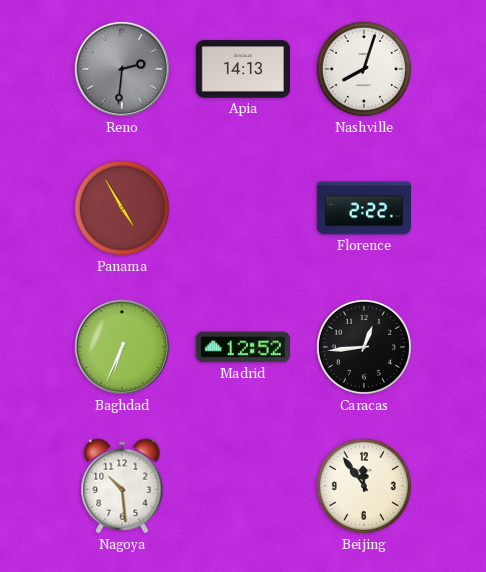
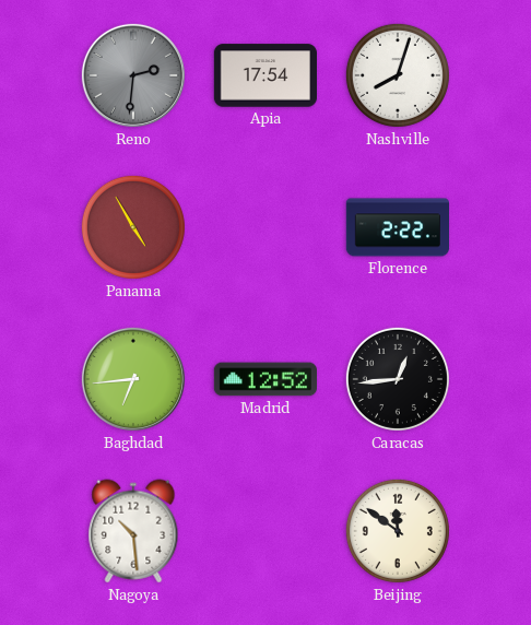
Apia: 14:13 -> 17:54
Baghdad: 6:34 -> 6:44
Beijing: 11:54 -> 11:51
